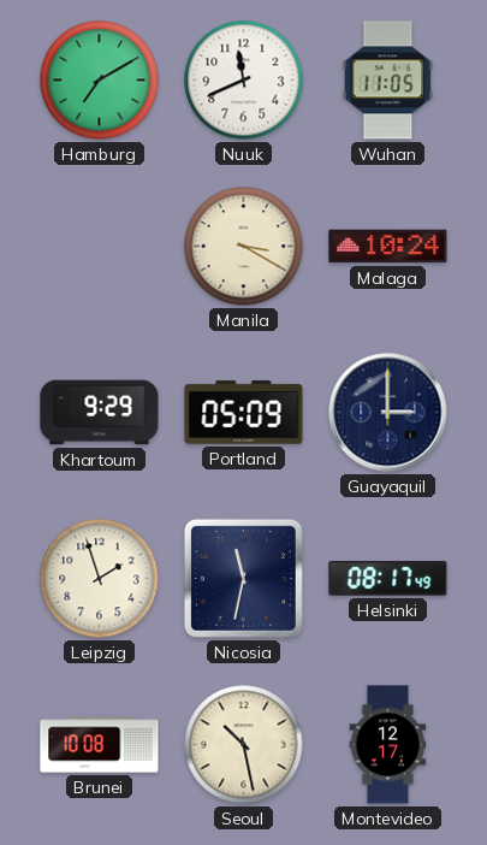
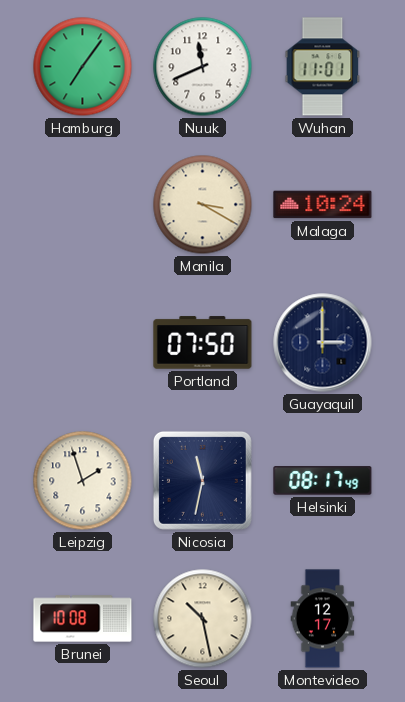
Hamburg: 7:10 -> 7:06
Wuhan: 11:05 -> 11:01
Khartoum: 9:29 -> none
Portland: 05:09 -> 07:50
